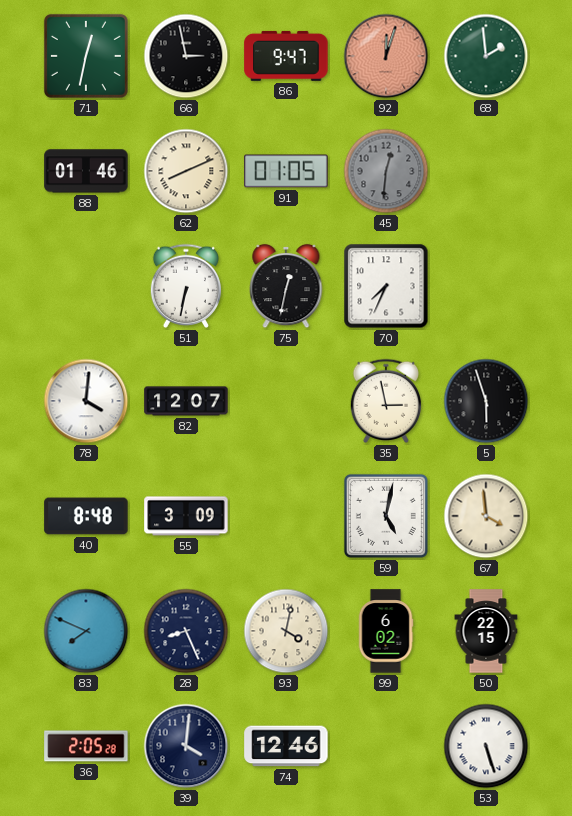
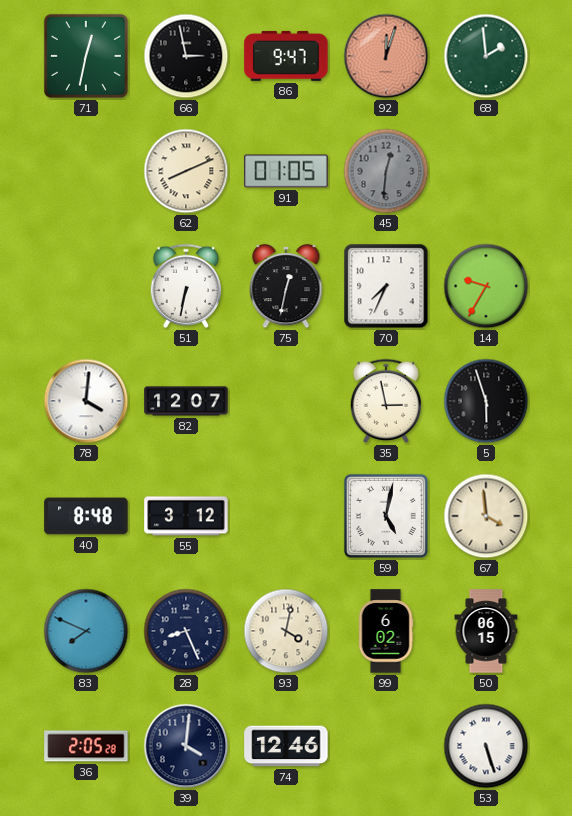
88: 01:46 -> none
14: none -> 9:35
55: 3:09 -> 3:12
50: 22:15 -> 06:15
